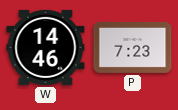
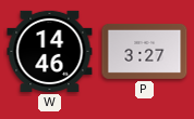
P: 7:23 -> 3:27
